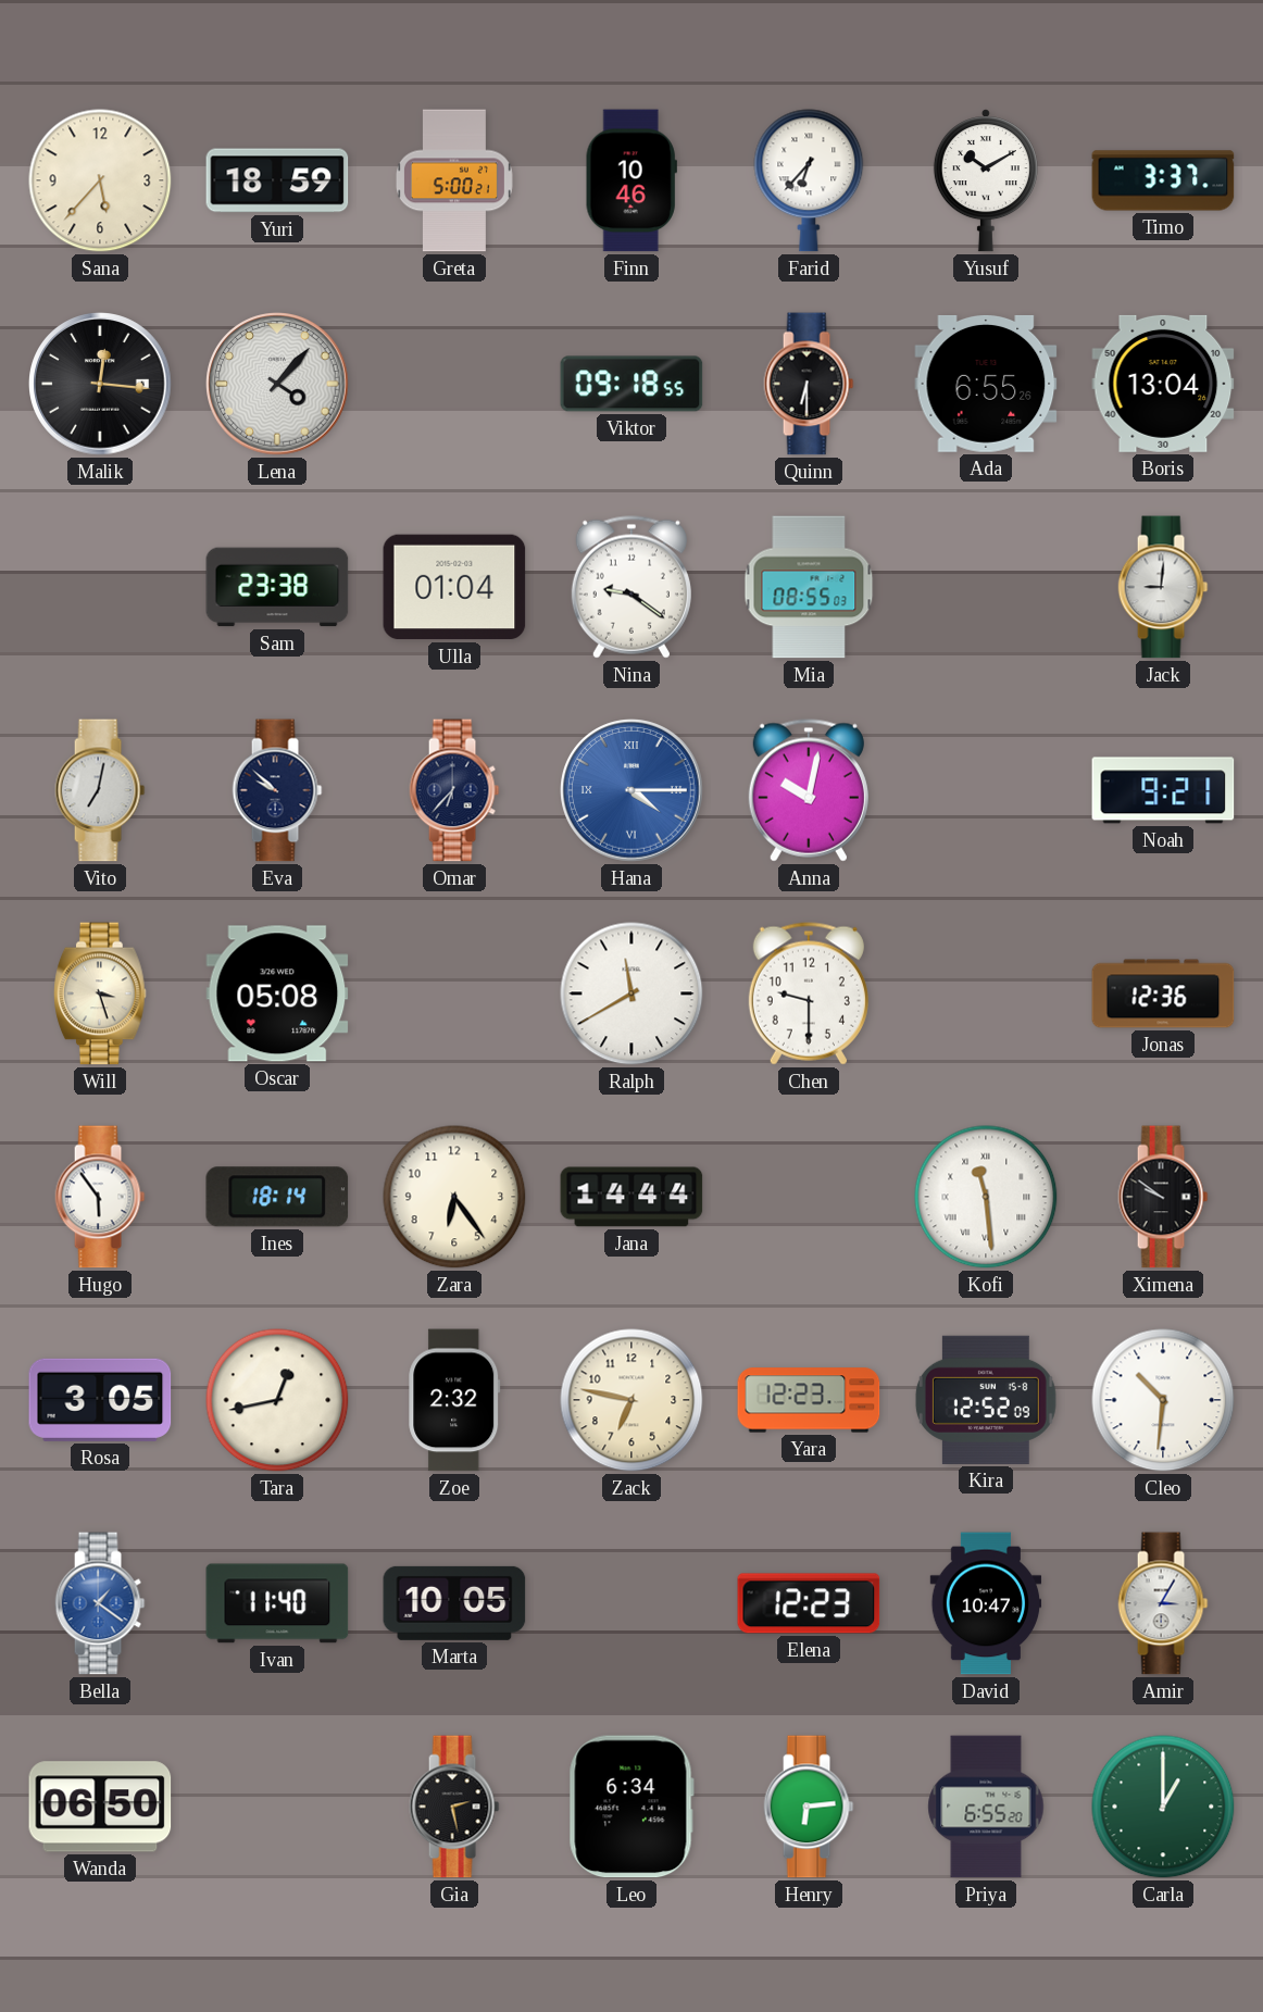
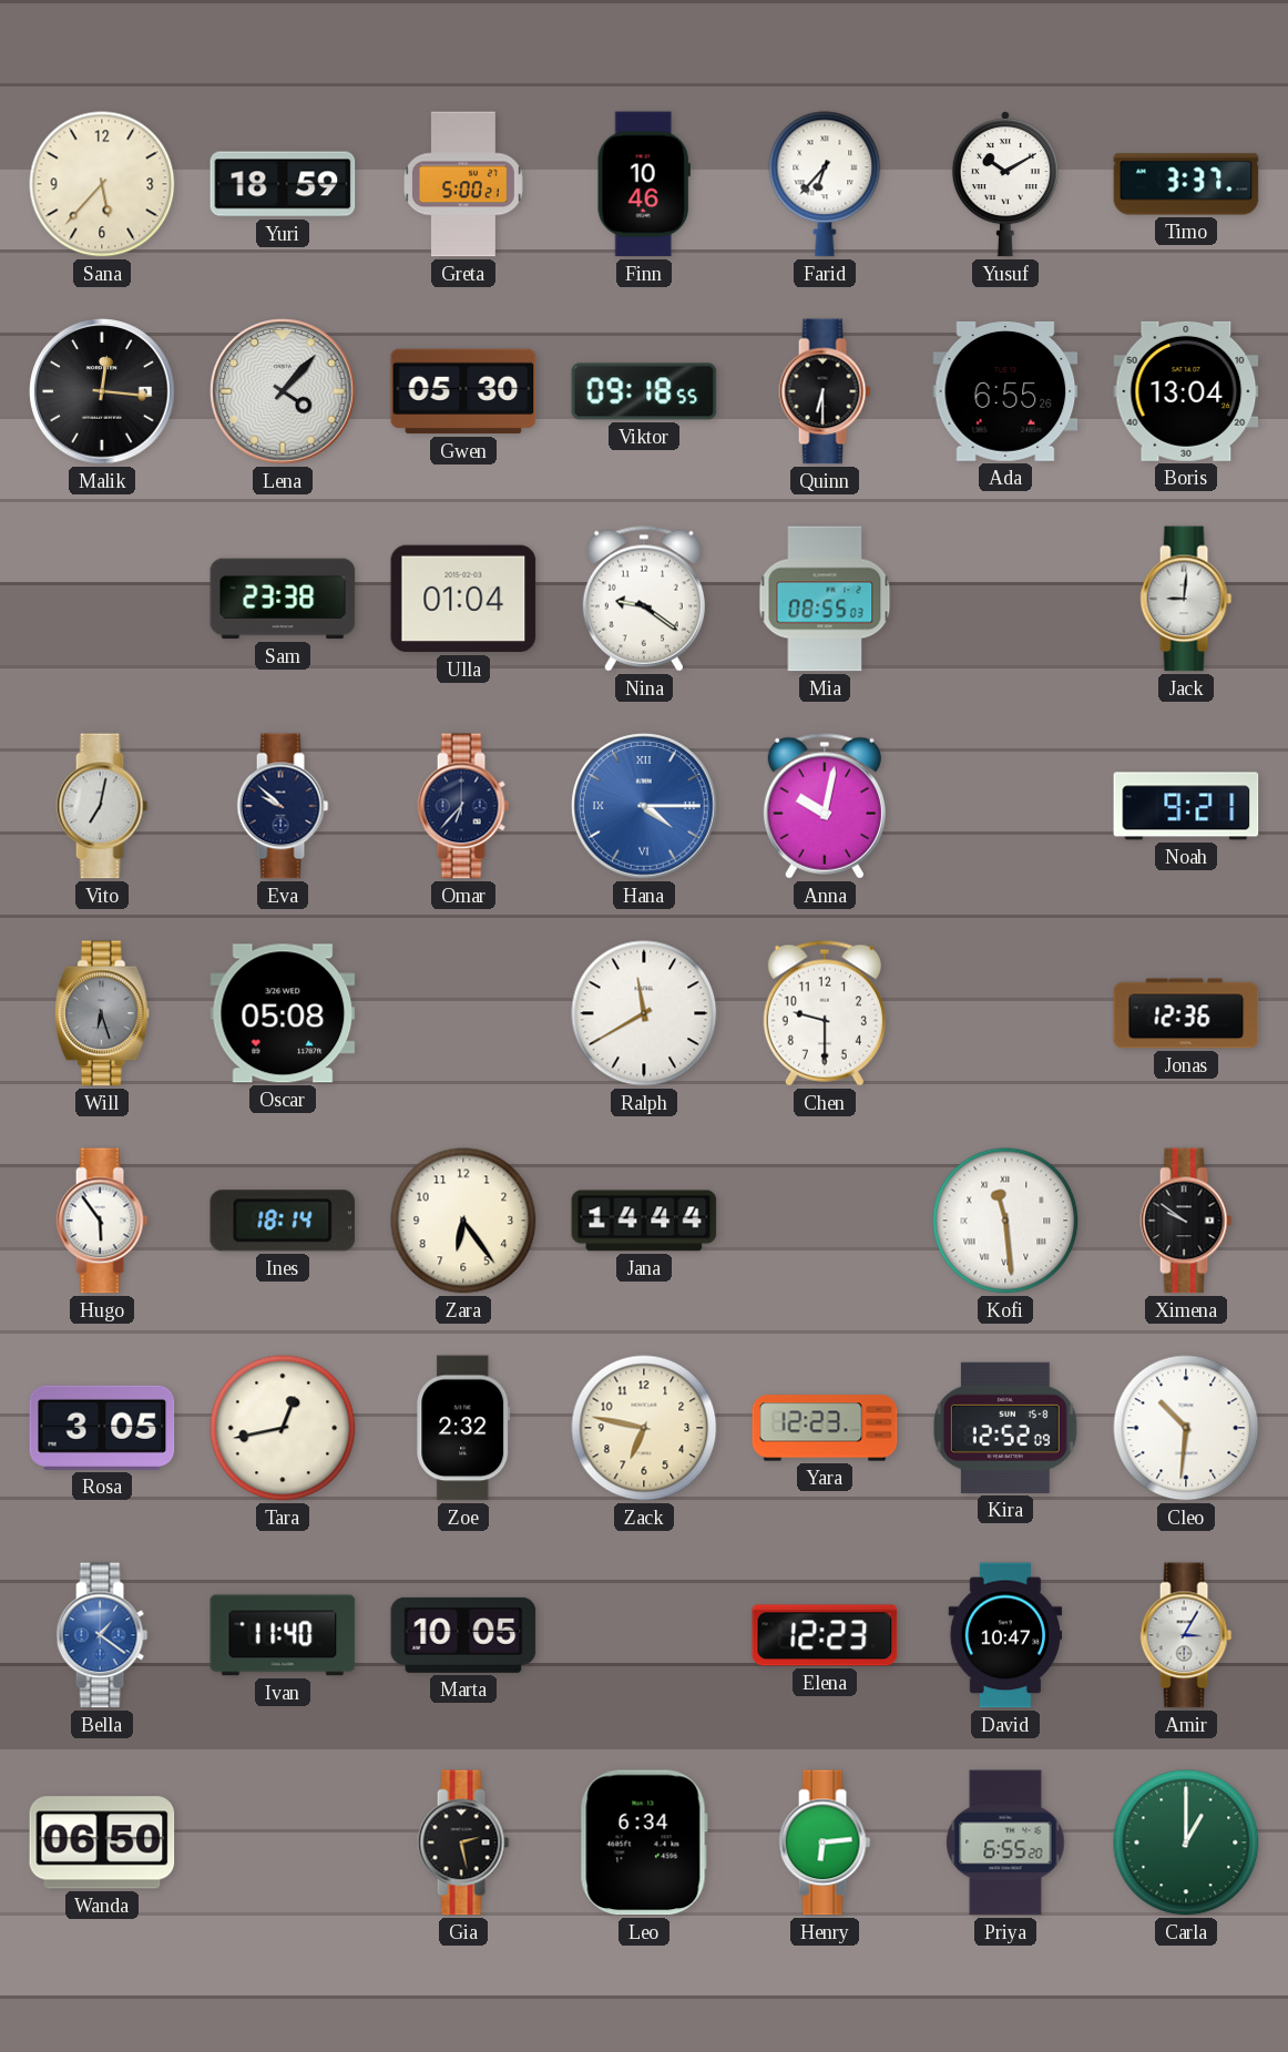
Gwen: none -> 05:30
Will: 3:27 -> 6:27
Will dial: cream -> grey
